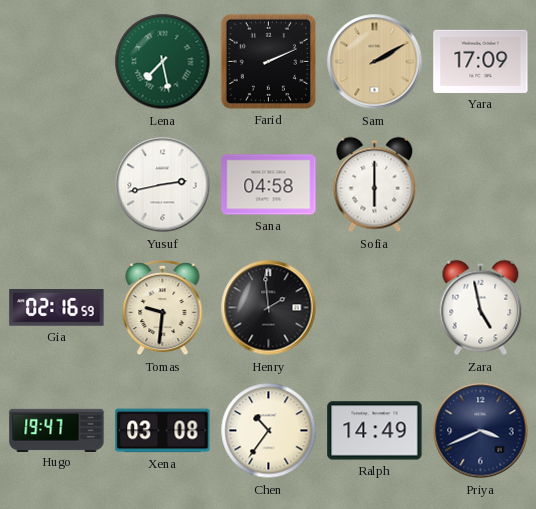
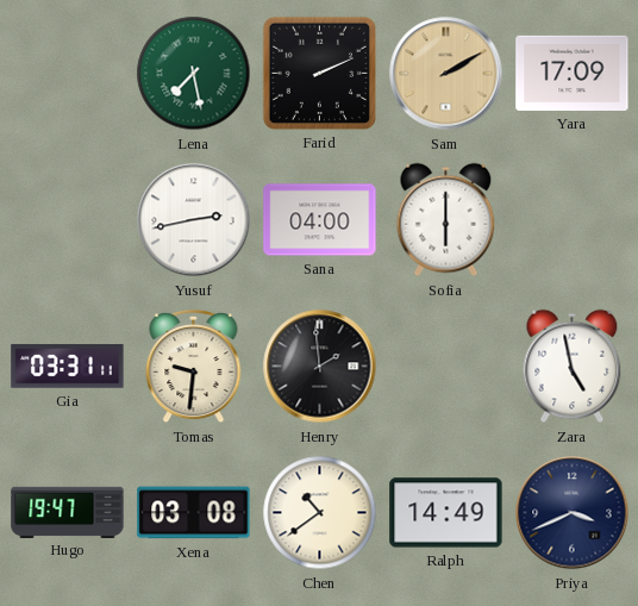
Sana: 04:58 -> 04:00
Gia: 02:16 -> 03:31
Chen: 10:36 -> 10:39
